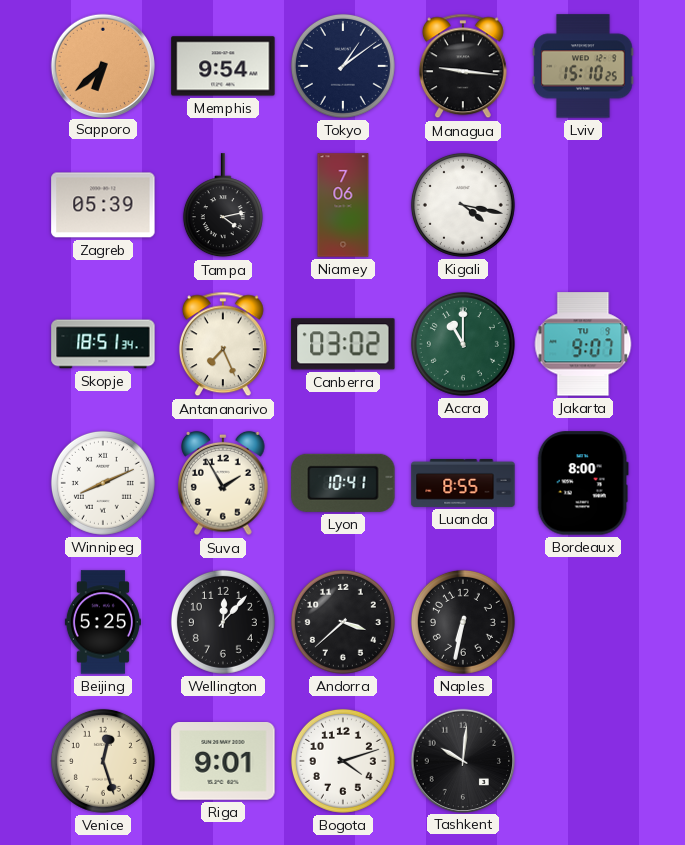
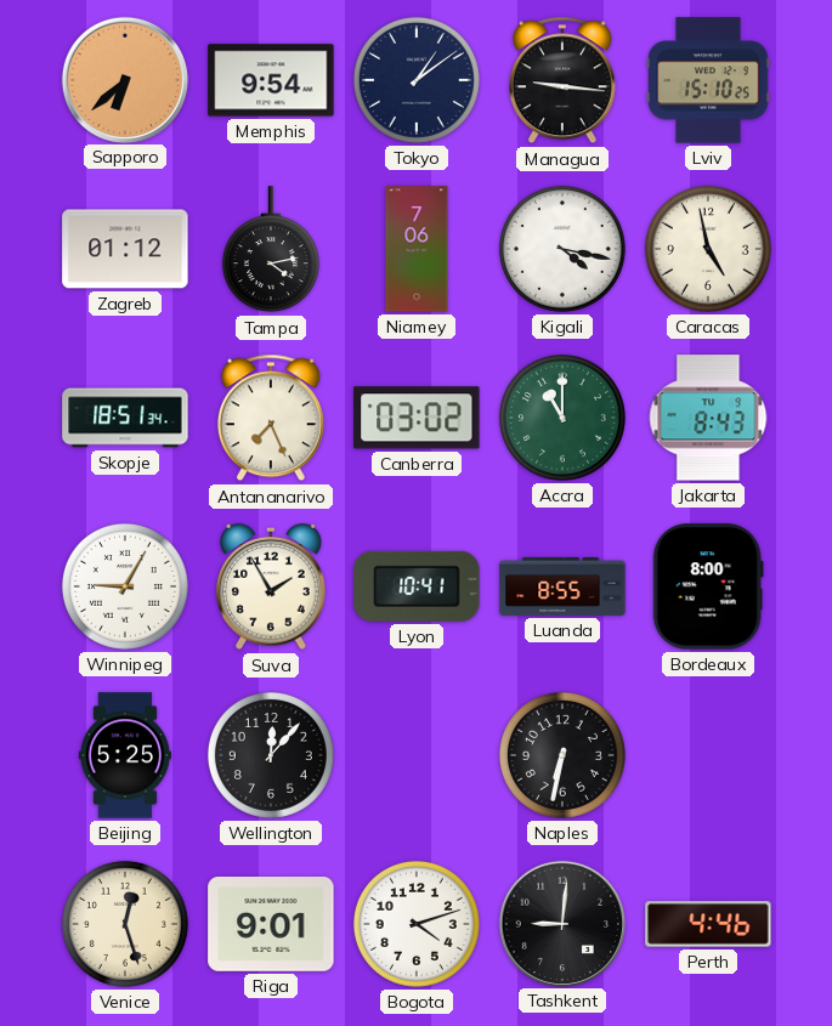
Zagreb: 05:39 -> 01:12
Caracas: none -> 4:58
Jakarta: 9:07 -> 8:43
Winnipeg: 8:11 -> 9:05
Andorra: 3:38 -> none
Tashkent: 10:01 -> 9:01
Perth: none -> 4:46
